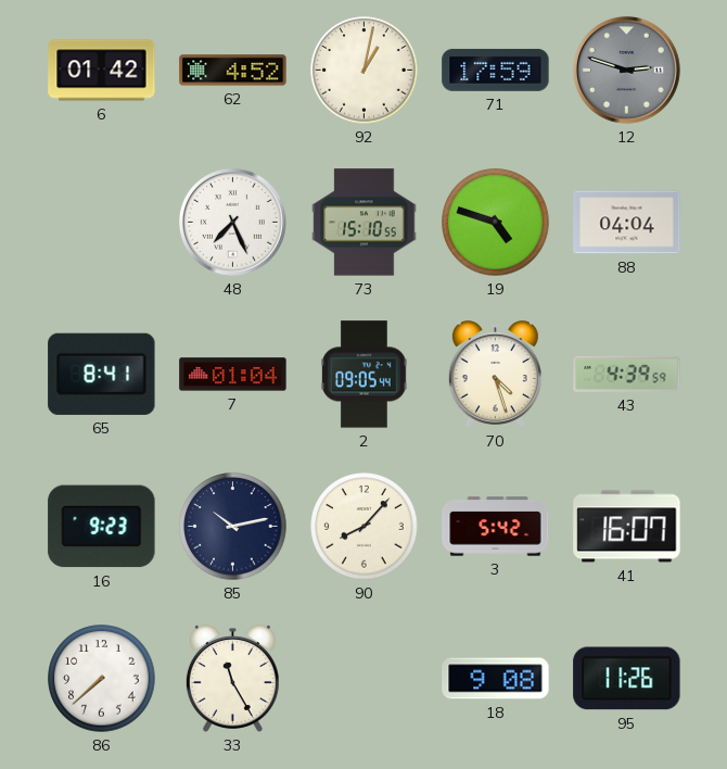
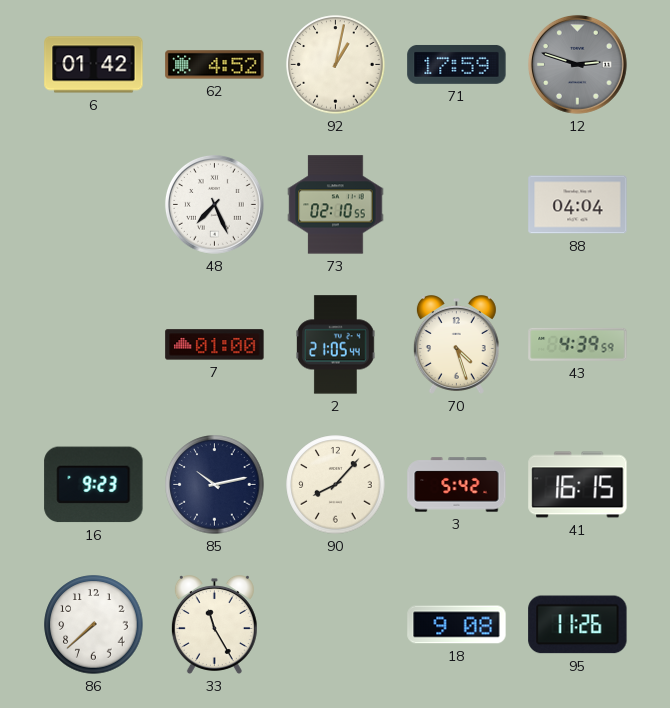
73: 15:10 -> 02:10
19: 4:48 -> none
65: 8:41 -> none
7: 01:04 -> 01:00
2: 09:05 -> 21:05
41: 16:07 -> 16:15
